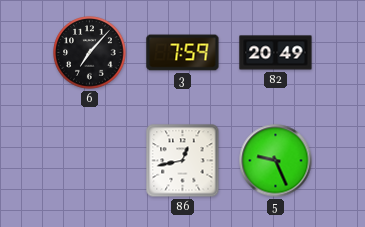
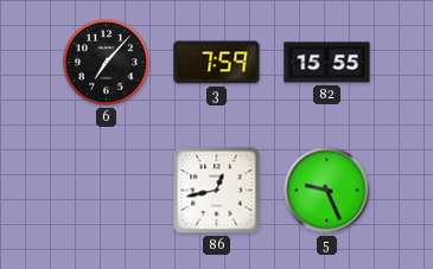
82: 20:49 -> 15:55
